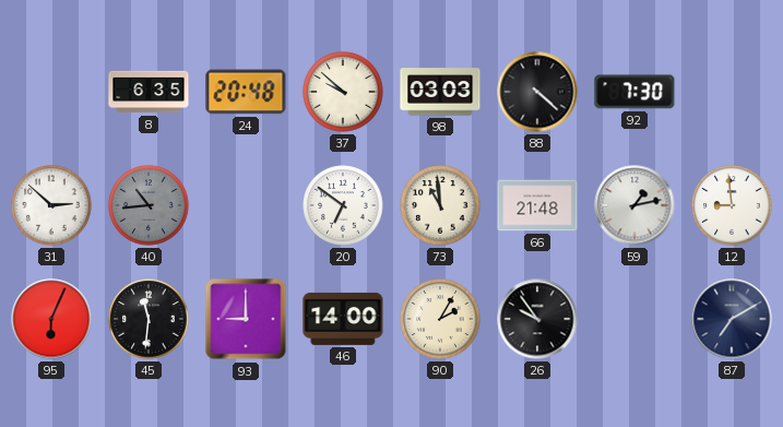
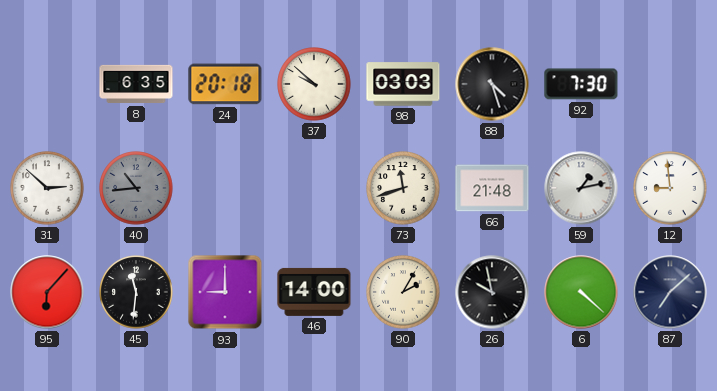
24: 20:48 -> 20:18
88: 4:22 -> 4:27
20: 6:51 -> none
73: 10:59 -> 11:42
95: 6:04 -> 6:07
26: 9:54 -> 9:58
6: none -> 4:22
87: 7:10 -> 7:08
